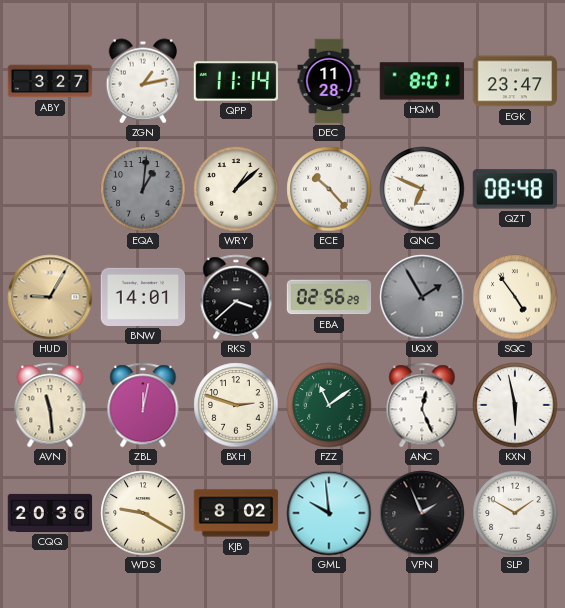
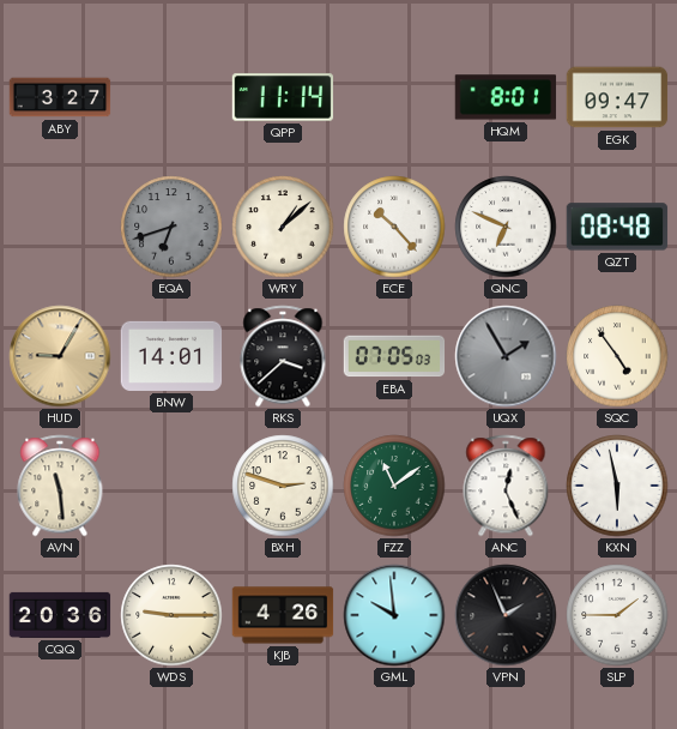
ZGN: 1:13 -> none
DEC: 11:28 -> none
EGK: 23:47 -> 09:47
EQA: 1:01 -> 6:42
EBA: 02:56 -> 07:05
ZBL: 12:02 -> none
WDS: 9:20 -> 9:15
KJB: 8:02 -> 4:26
SLP: 1:50 -> 1:45
